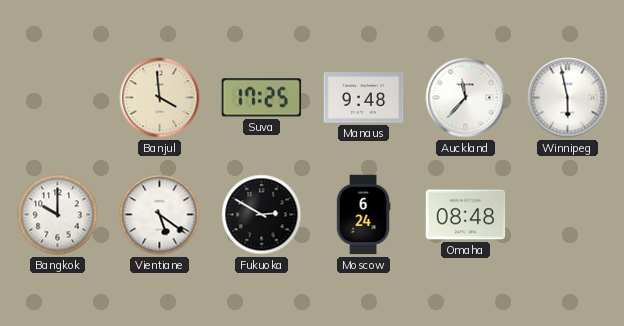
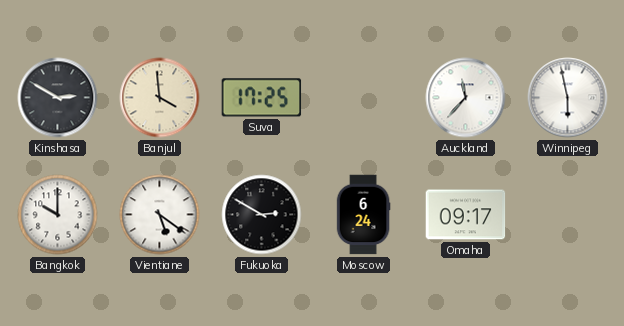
Kinshasa: none -> 2:50
Manaus: 9:48 -> none
Omaha: 08:48 -> 09:17
